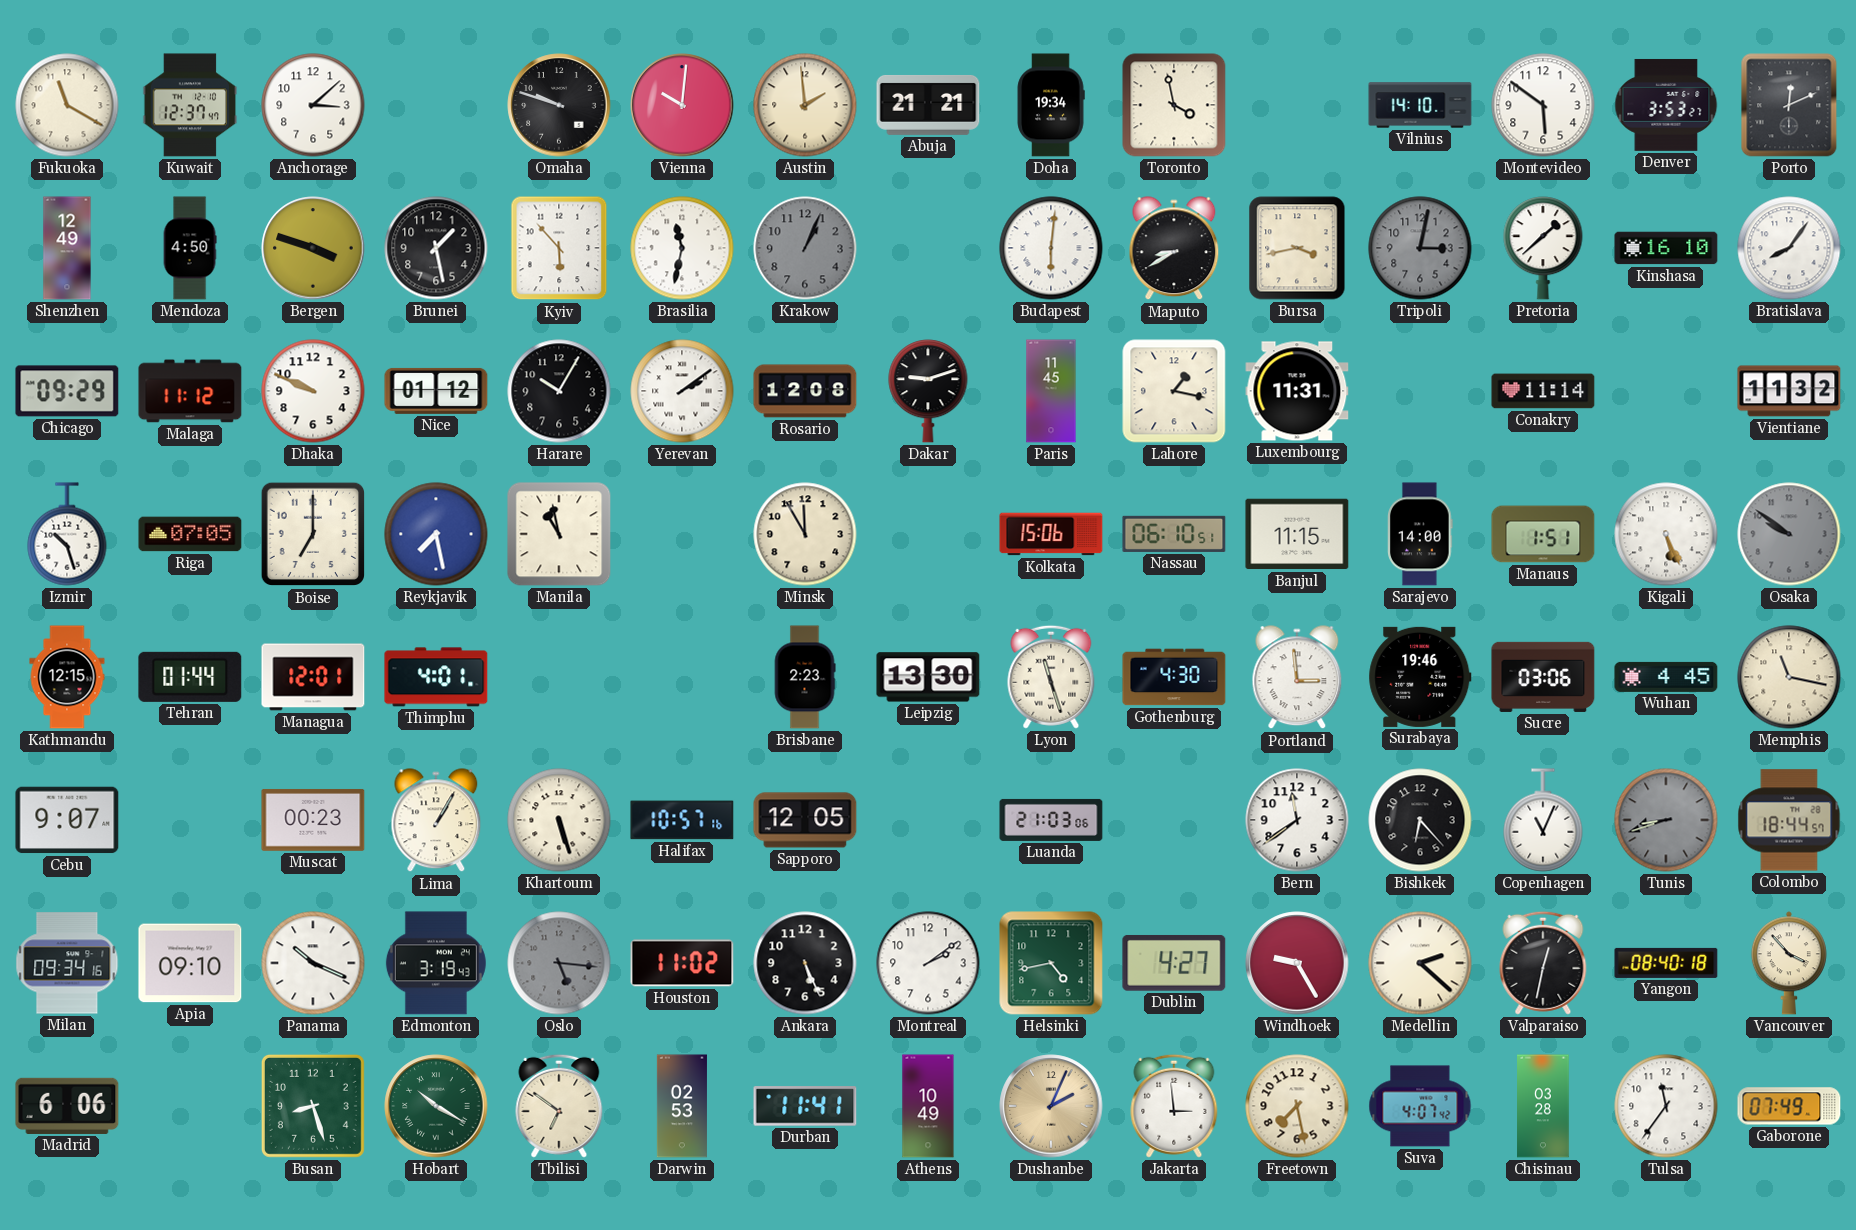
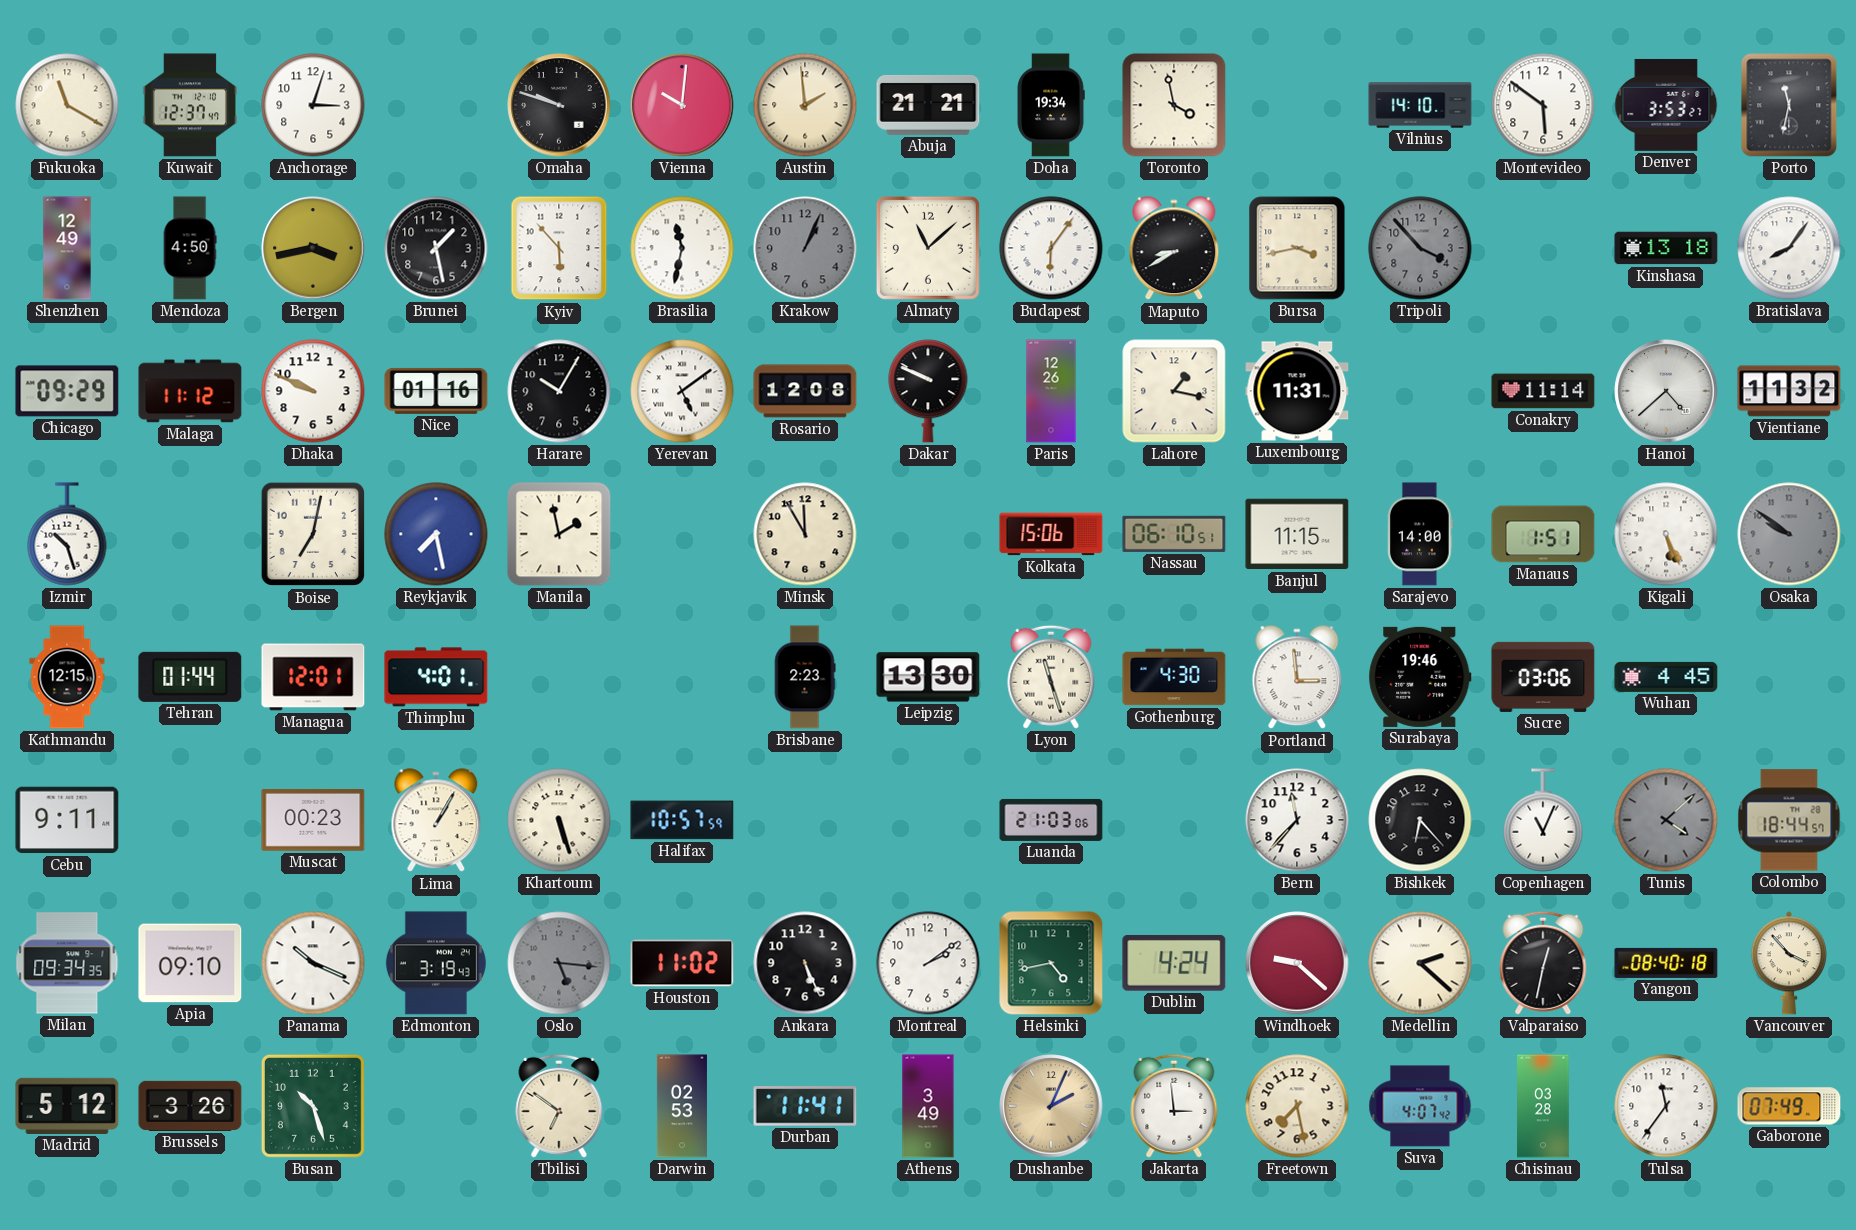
Anchorage: 3:08 -> 3:03
Porto: 12:11 -> 11:32
Bergen: 3:48 -> 3:43
Almaty: none -> 11:08
Budapest: 6:01 -> 6:06
Tripoli: 3:02 -> 3:53
Pretoria: 1:38 -> none
Kinshasa: 16:10 -> 13:18
Nice: 01:12 -> 01:16
Yerevan: 2:09 -> 5:09
Dakar: 9:12 -> 9:49
Paris: 11:45 -> 12:26
Hanoi: none -> 4:38
Riga: 07:05 -> none
Boise: 7:00 -> 7:02
Manila: 10:58 -> 1:58
Memphis: 11:17 -> none
Cebu: 9:07 -> 9:11
Halifax: 10:57:16 -> 10:57:59
Sapporo: 12:05 -> none
Bern: 11:39 -> 11:37
Tunis: 8:42 -> 4:08
Milan: 09:34:16 -> 09:34:35
Dublin: 4:27 -> 4:24
Windhoek: 9:25 -> 9:22
Madrid: 6:06 -> 5:12
Brussels: none -> 3:26
Busan: 8:27 -> 10:27
Hobart: 10:20 -> none
Athens: 10:49 -> 3:49
